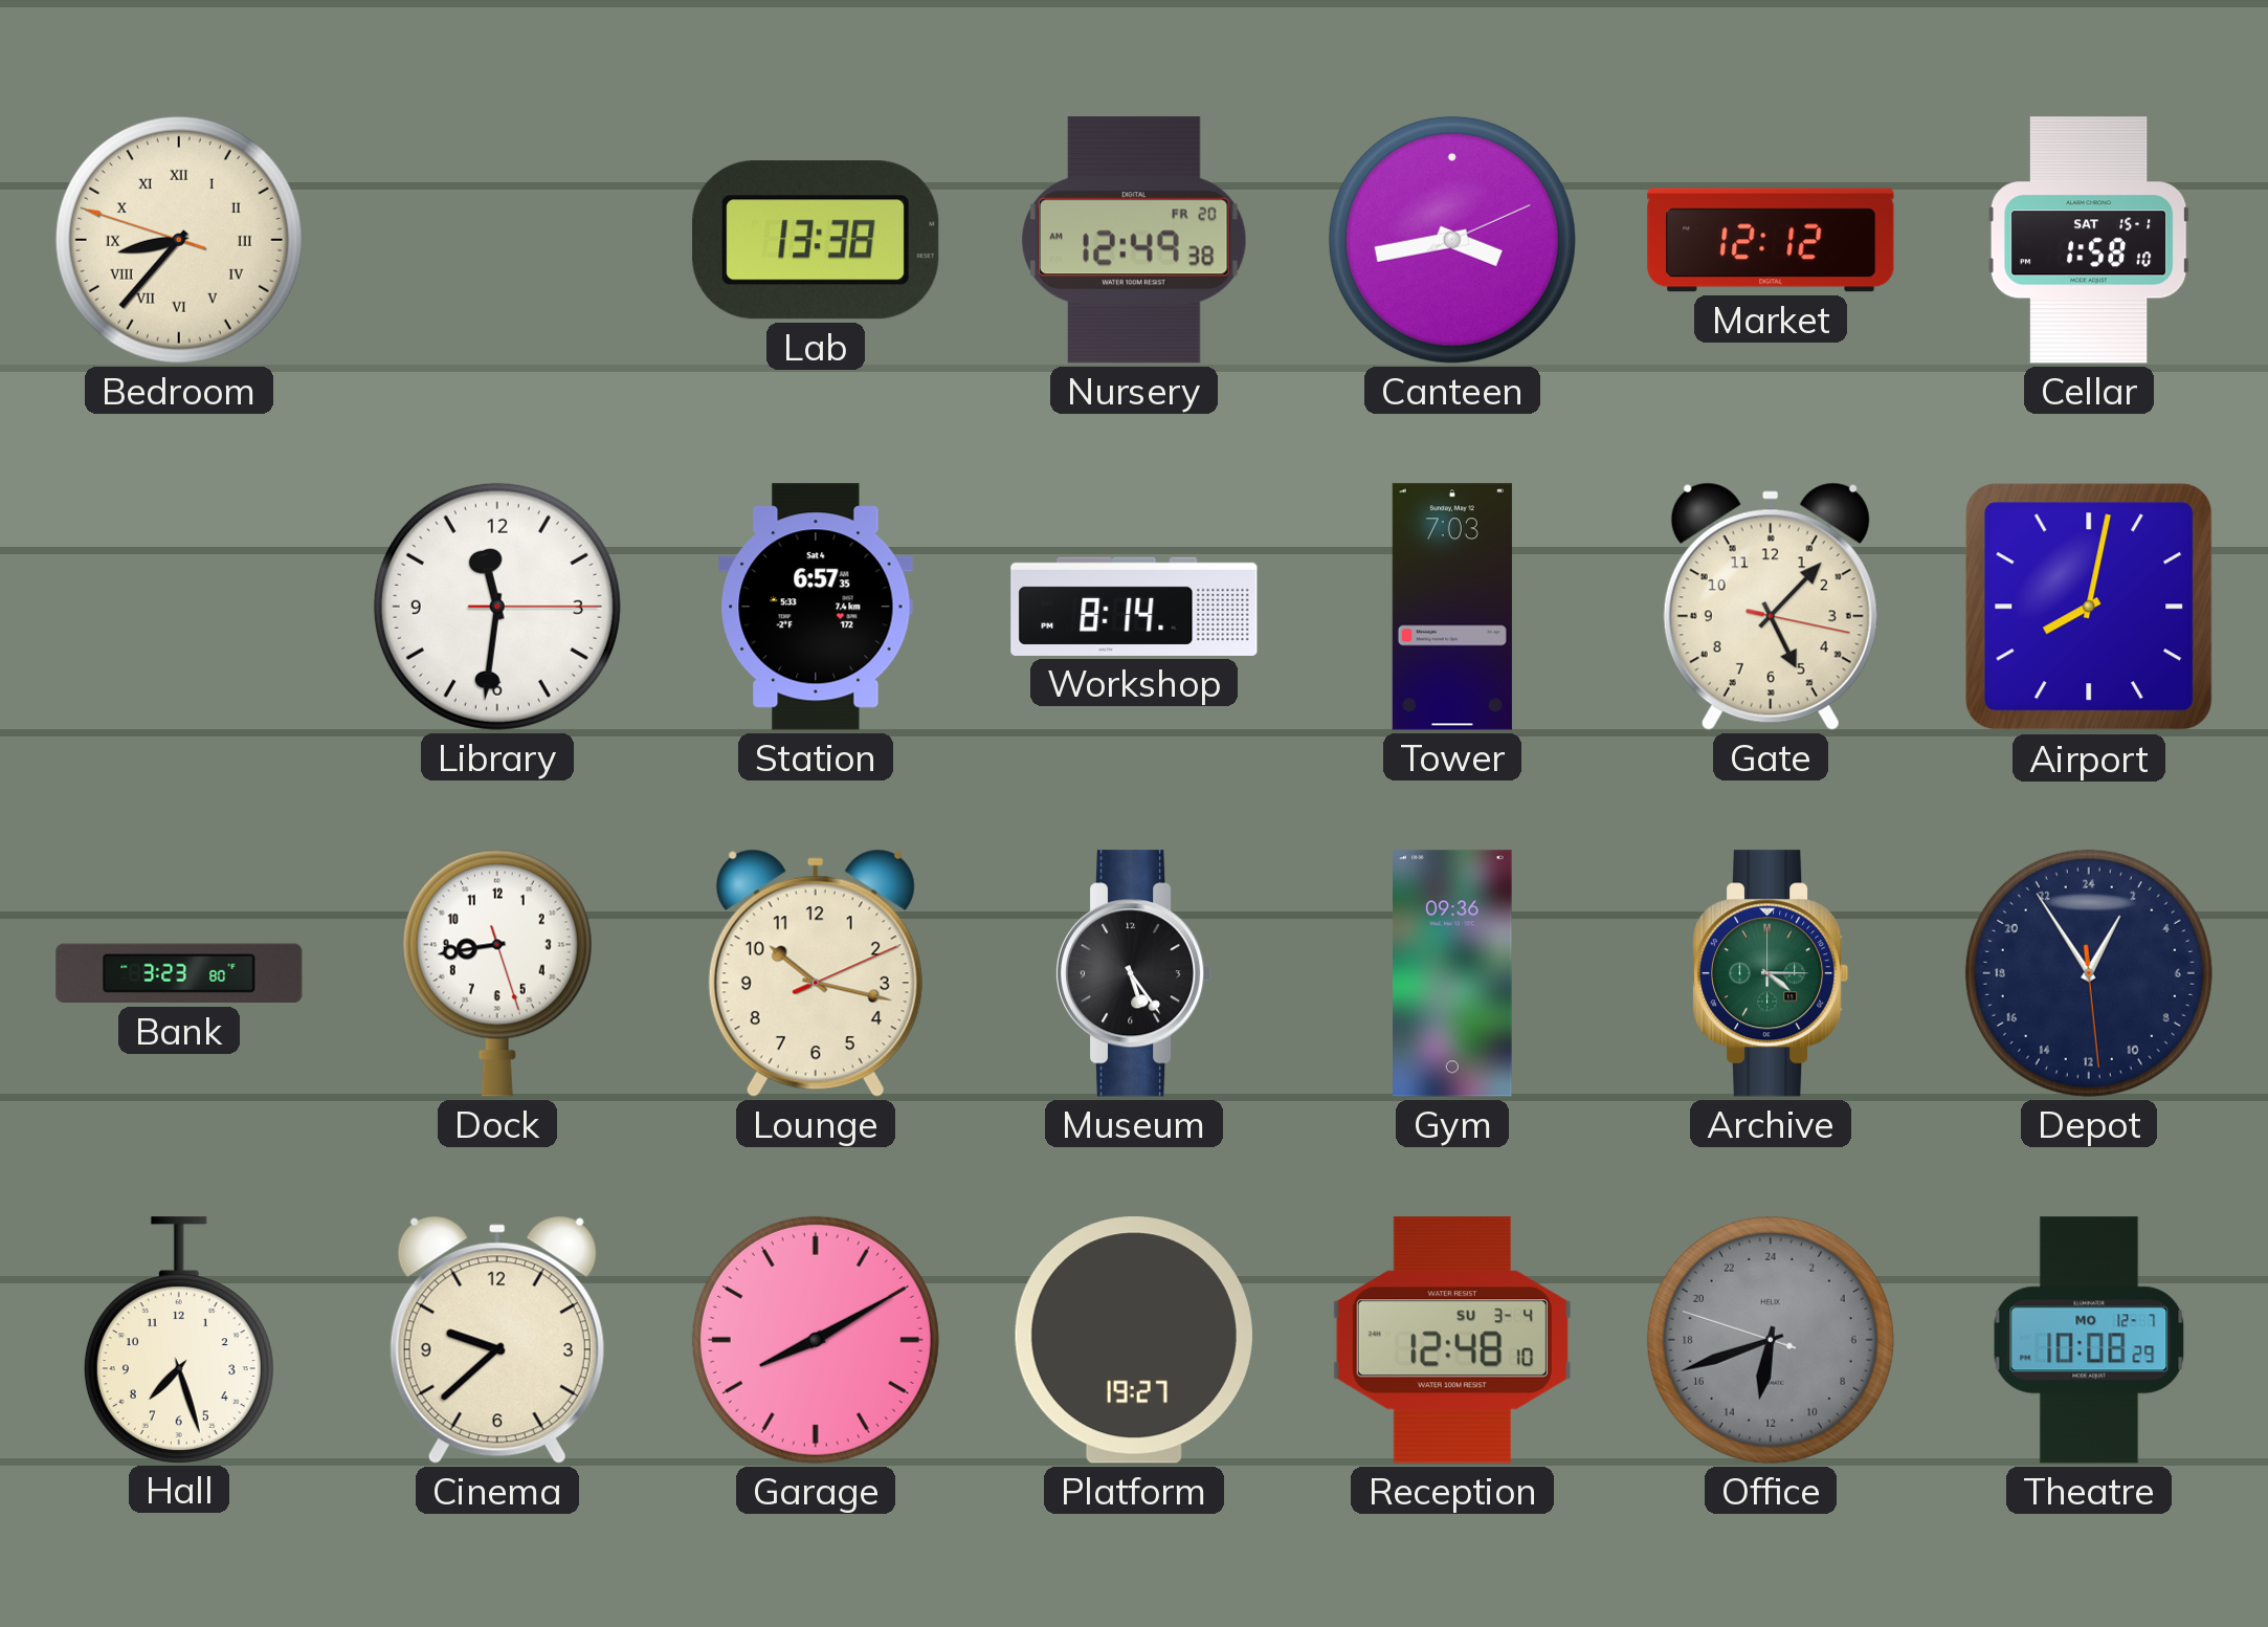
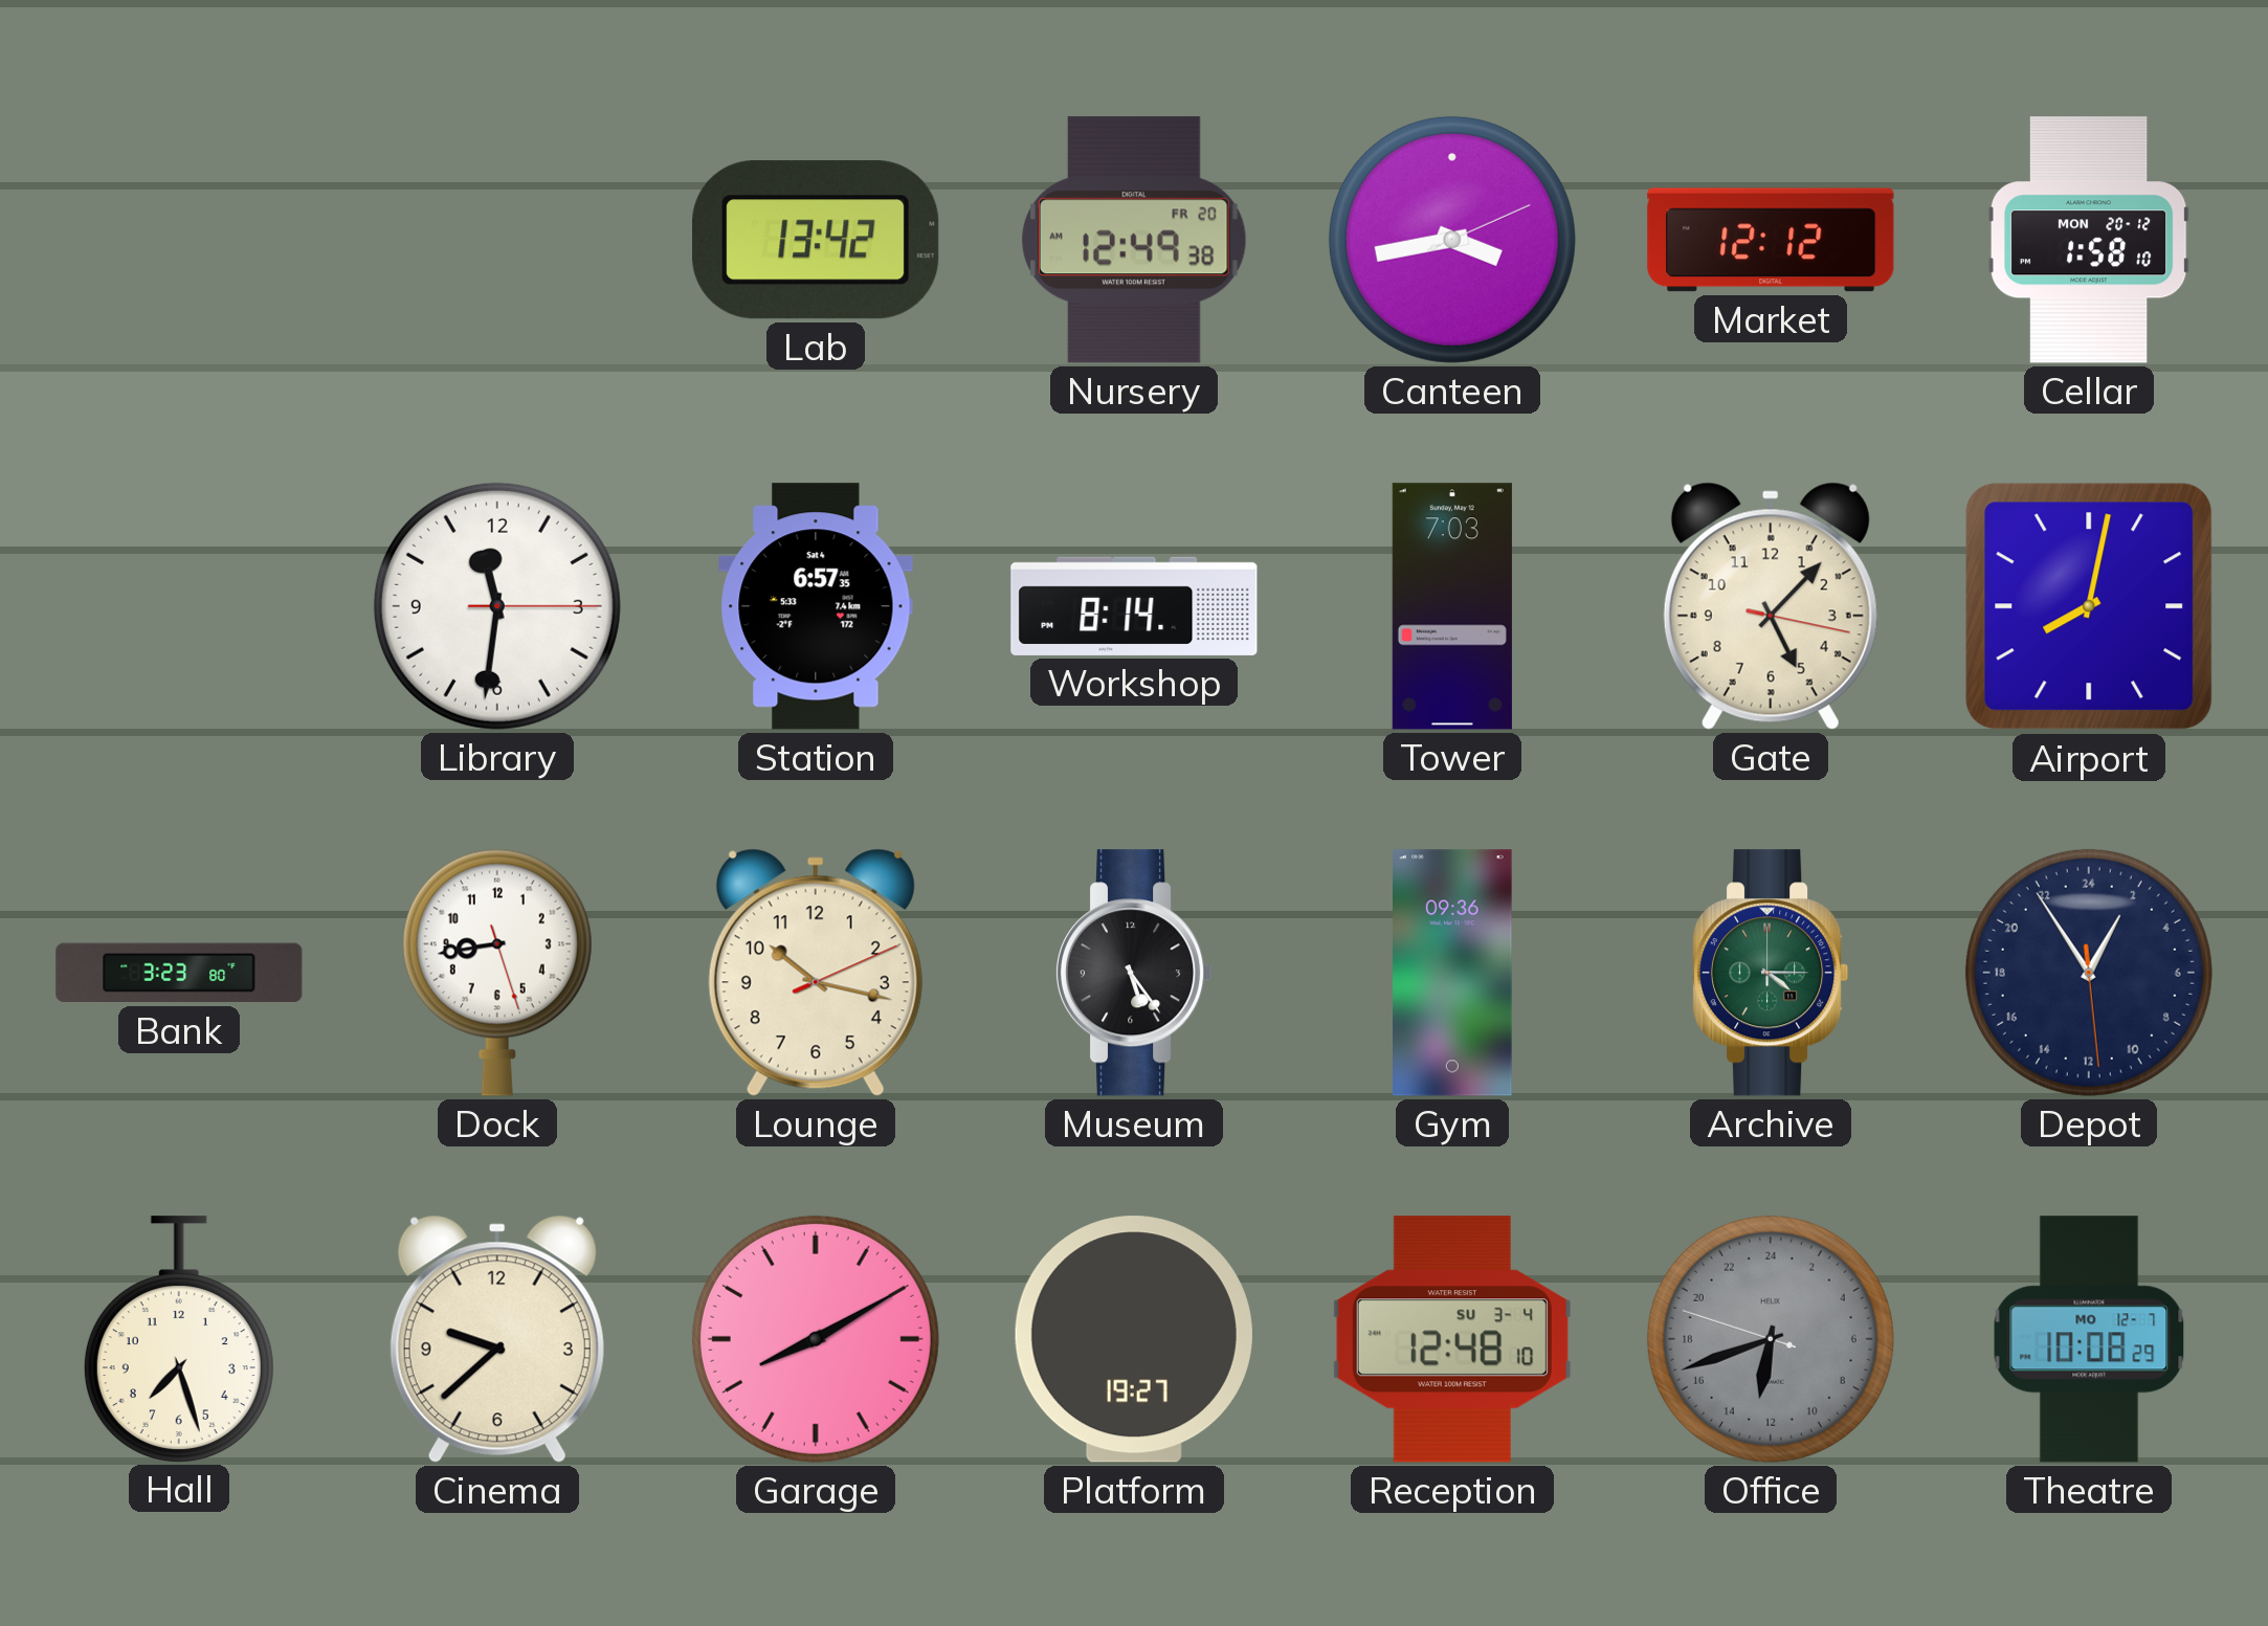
Bedroom: 8:36 -> none
Lab: 13:38 -> 13:42
Cellar date: SAT 15-1 -> MON 20-12
